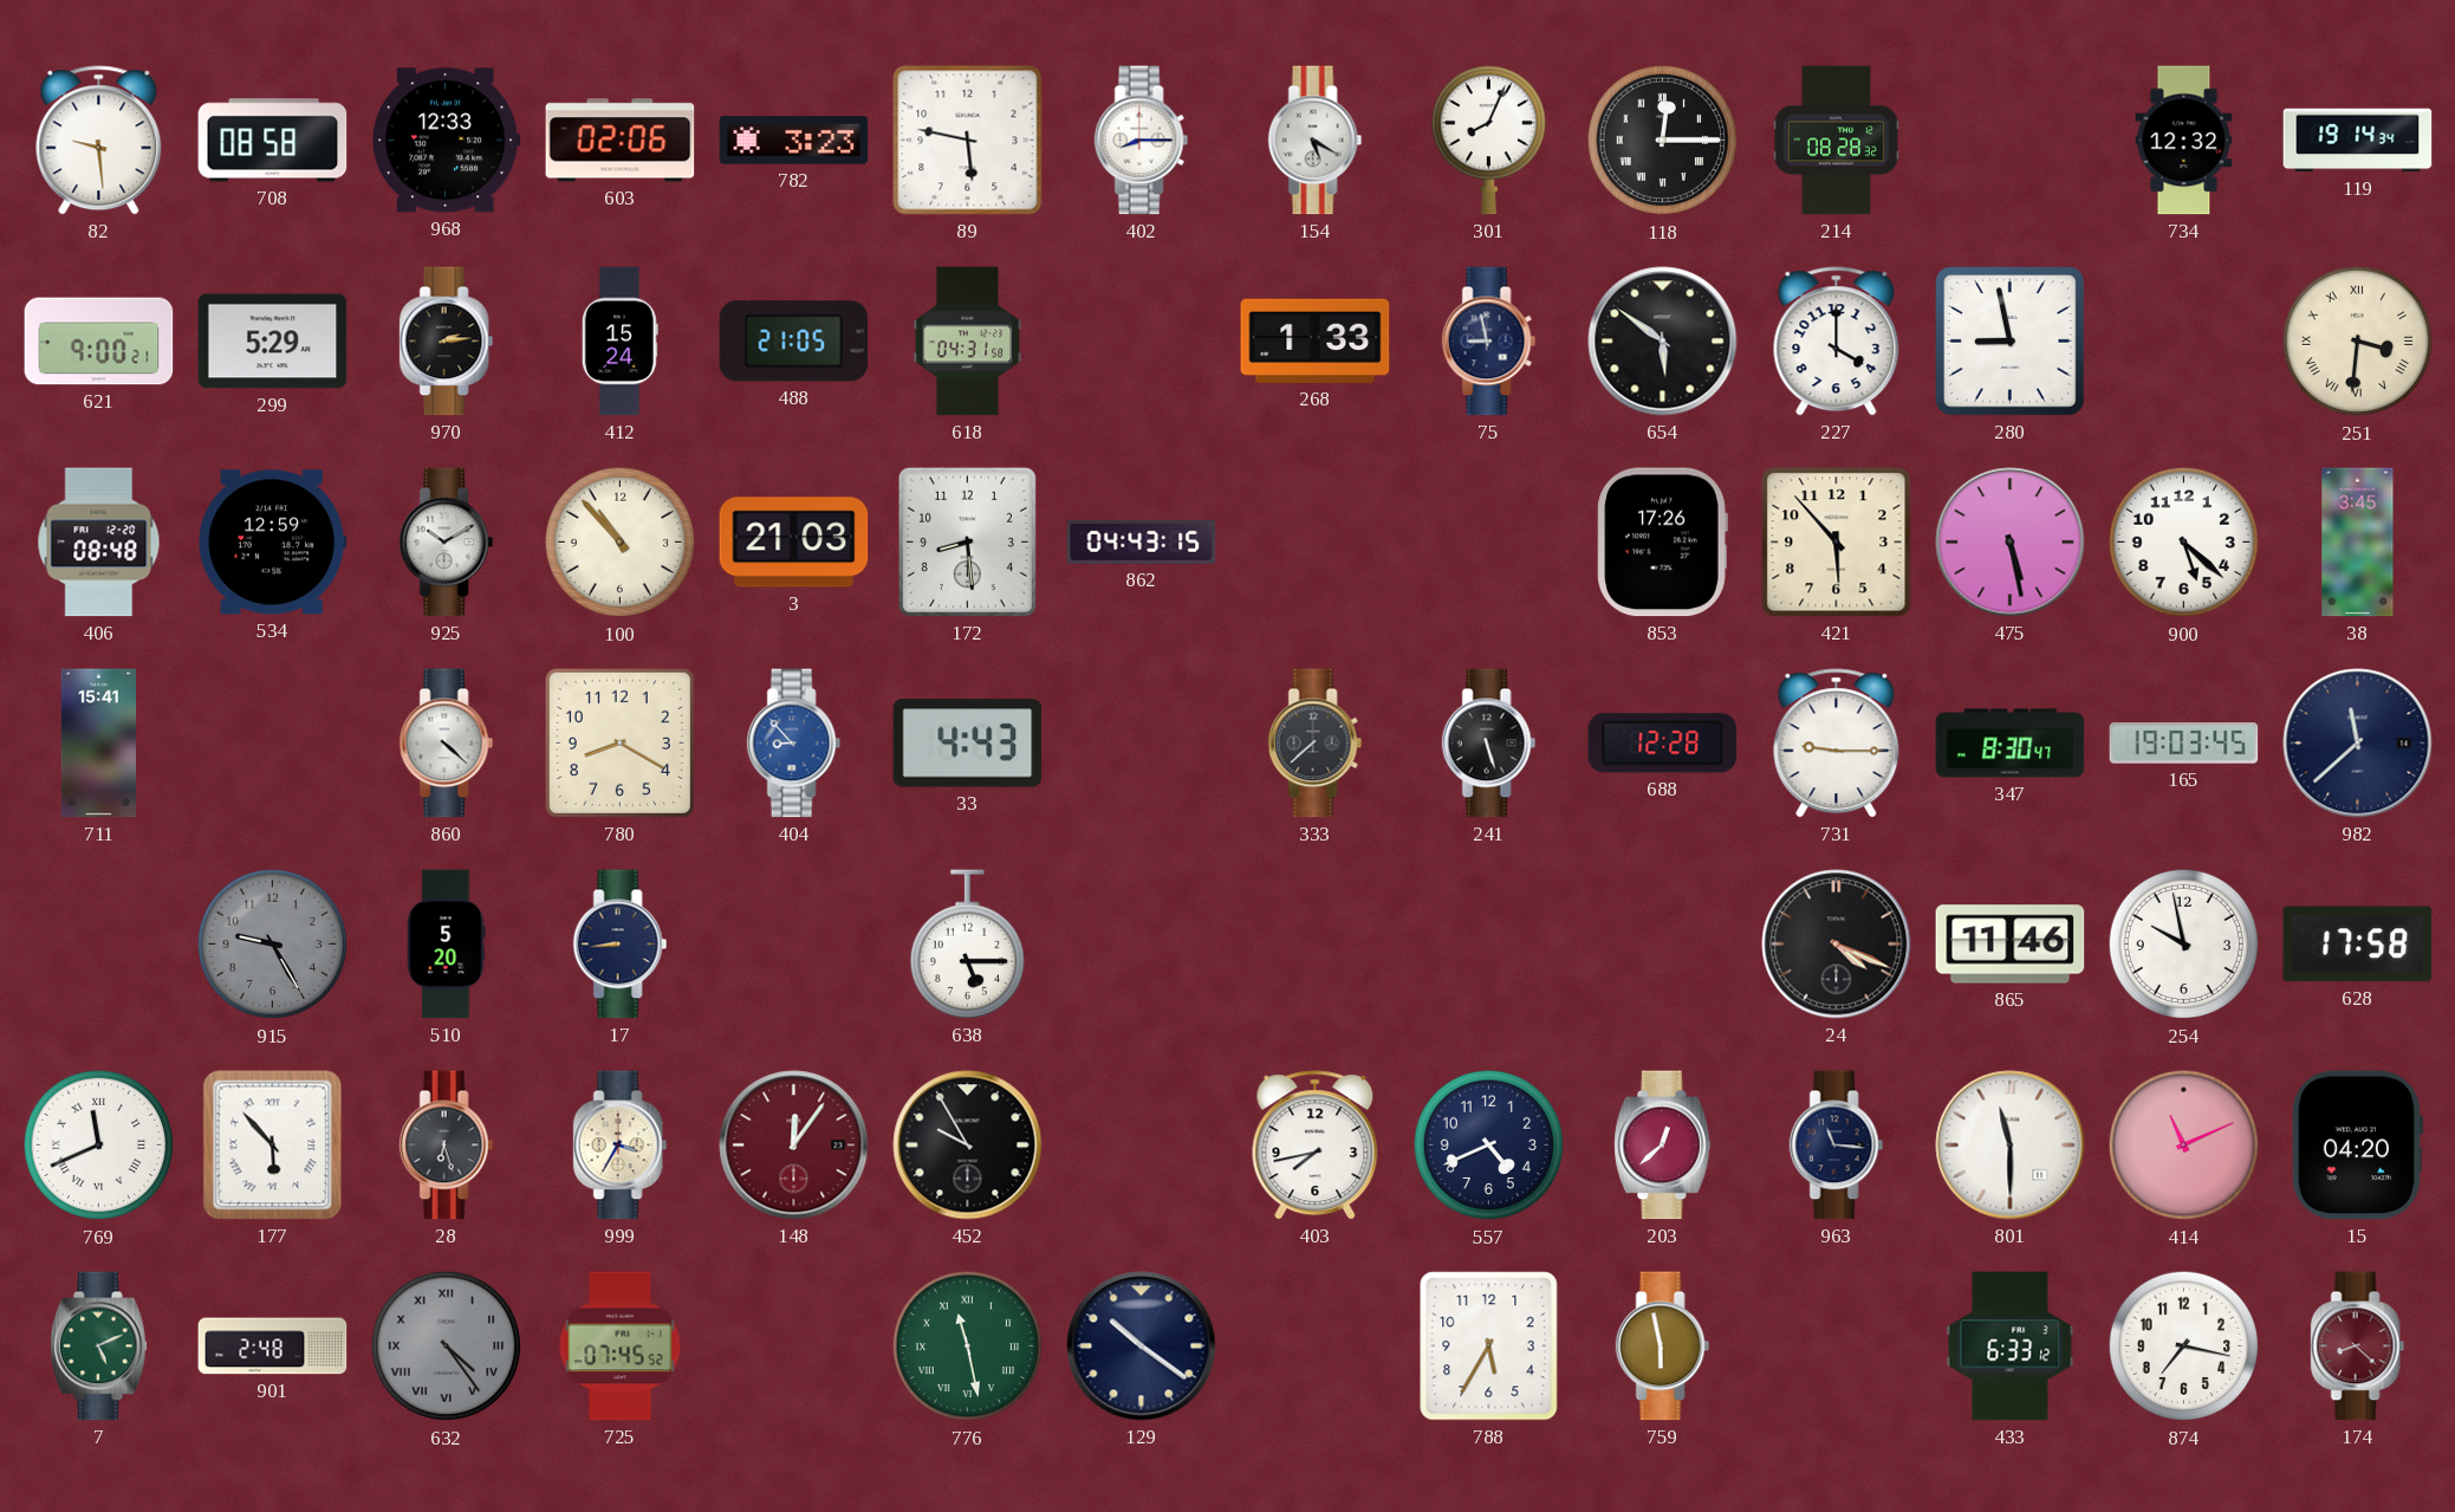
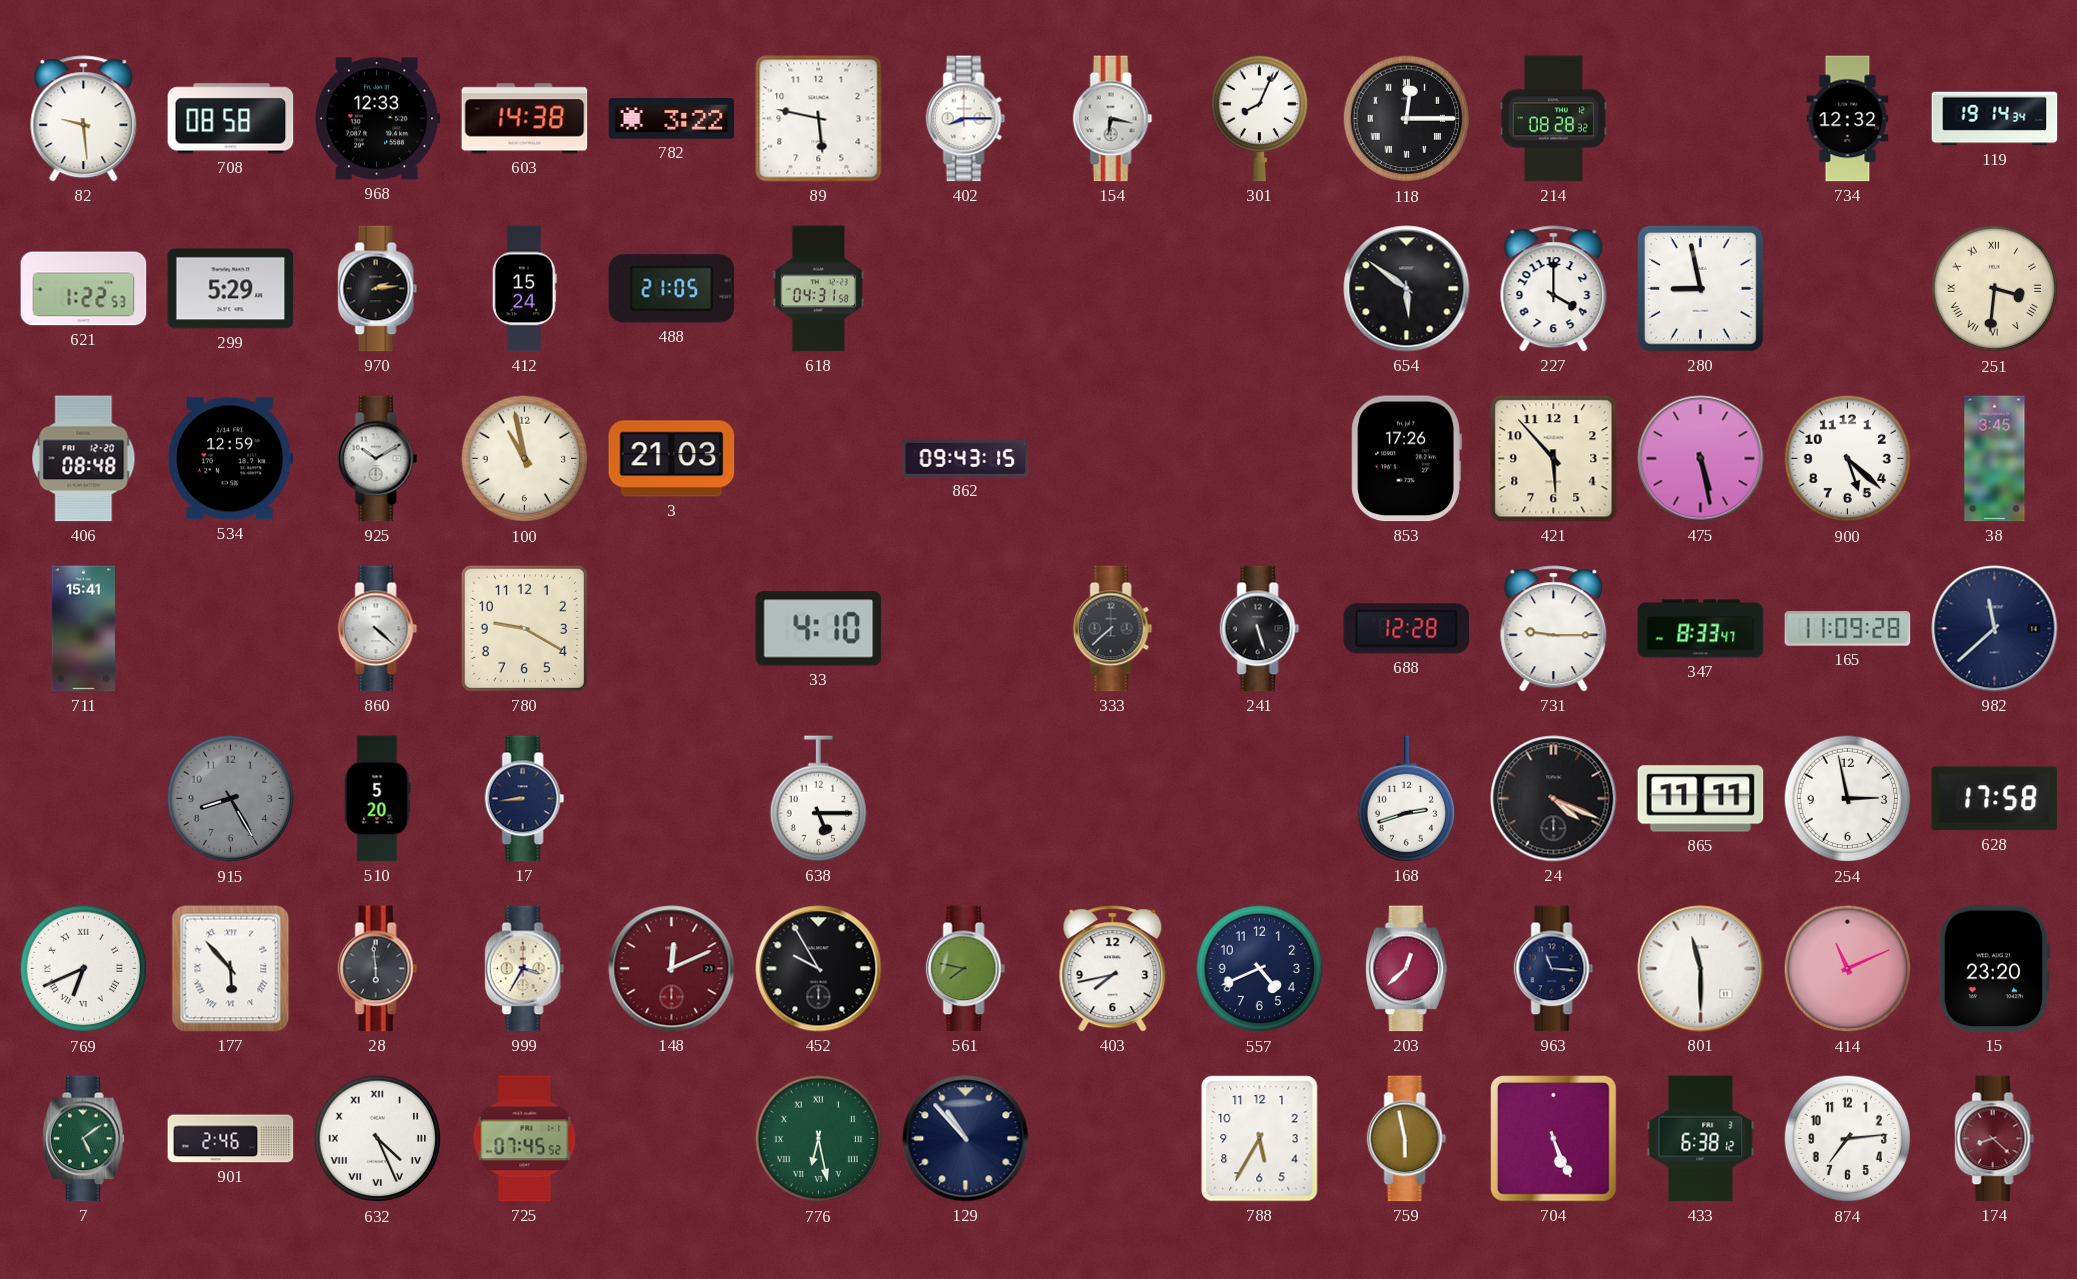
603: 02:06 -> 14:38
782: 3:23 -> 3:22
154: 5:20 -> 6:17
621: 9:00 -> 1:22
268: 1:33 -> none
75: 8:58 -> none
100: 10:53 -> 10:58
172: 8:29 -> none
862: 04:43 -> 09:43
780: 8:20 -> 9:20
404: 8:53 -> none
33: 4:43 -> 4:10
347: 8:30 -> 8:33
165: 19:03 -> 11:09
915: 9:25 -> 8:25
168: none -> 2:42
865: 11:46 -> 11:11
254: 9:58 -> 2:58
769: 11:41 -> 6:41
28: 6:27 -> 5:59
148: 12:06 -> 12:11
561: none -> 7:47
15: 04:20 -> 23:20
7: 5:11 -> 5:09
901: 2:48 -> 2:46
632: 4:24 -> 4:26
632 dial: grey -> white
776: 11:28 -> 6:28
129: 10:21 -> 10:53
704: none -> 5:26
433: 6:33 -> 6:38
874: 7:17 -> 7:14
